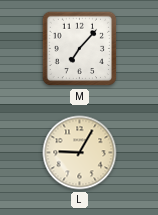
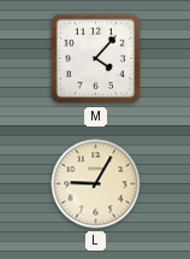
M: 7:07 -> 4:07
